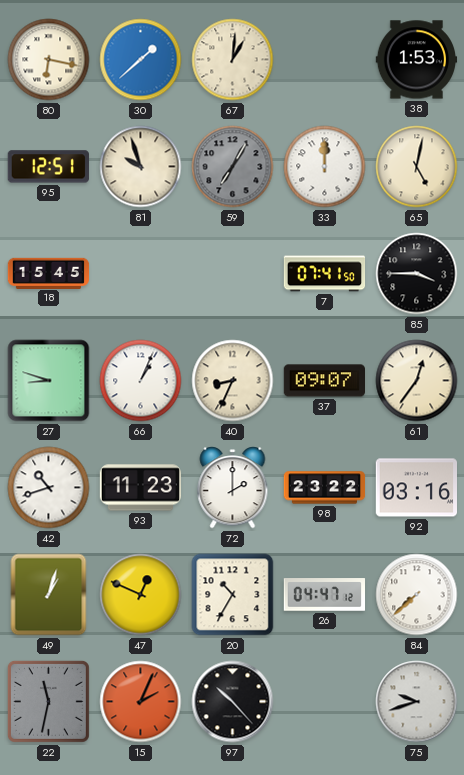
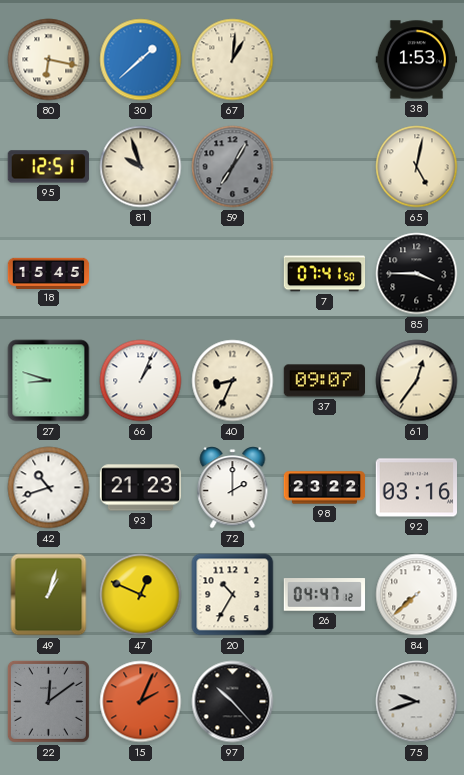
33: 12:00 -> none
93: 11:23 -> 21:23
22: 11:32 -> 12:09
